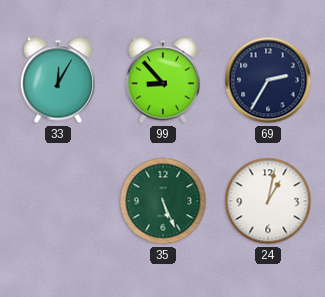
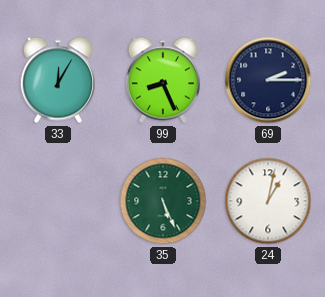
99: 8:53 -> 8:26
69: 2:35 -> 2:15
